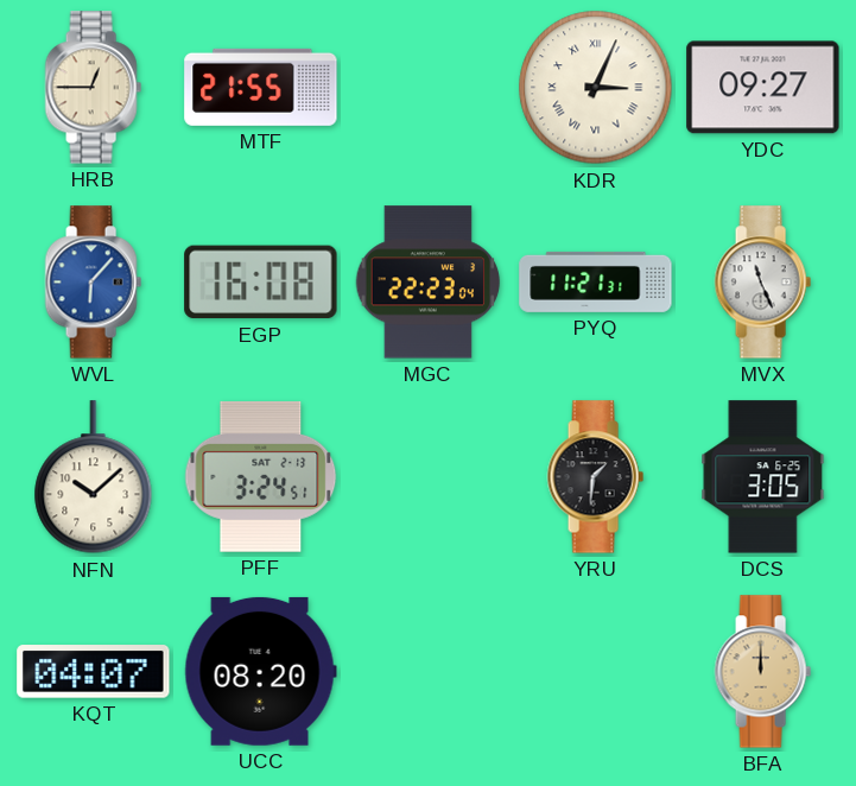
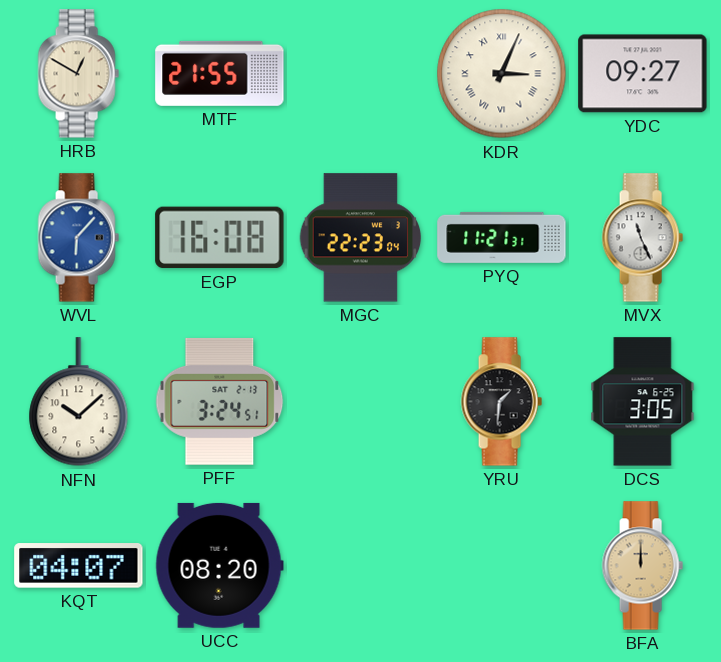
HRB: 12:45 -> 12:50
